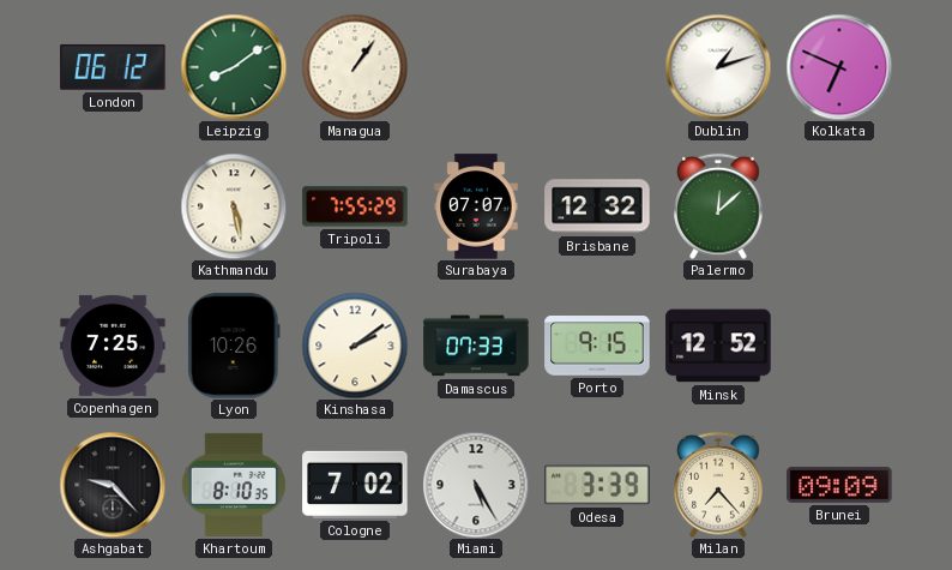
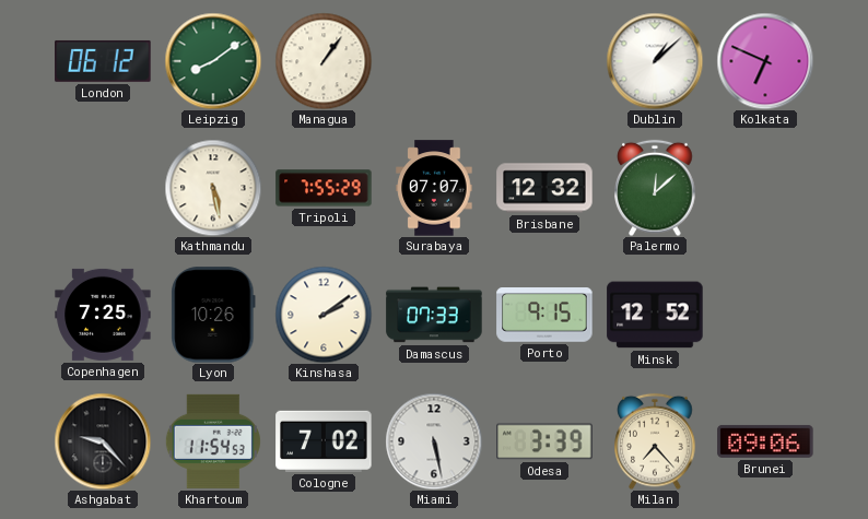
Dublin: 1:12 -> 1:08
Khartoum: 8:10 -> 11:54
Miami: 5:25 -> 5:28
Brunei: 09:09 -> 09:06
